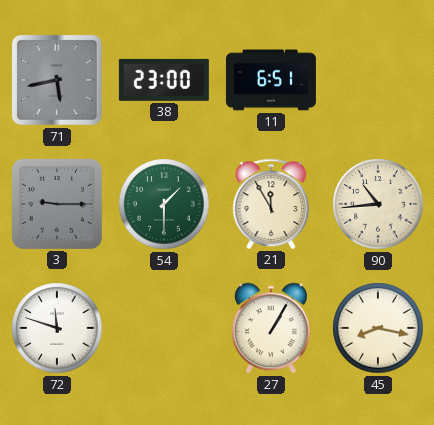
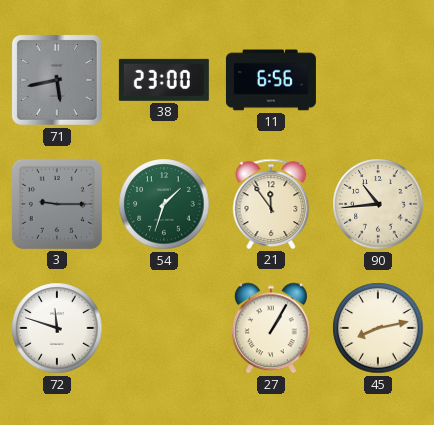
11: 6:51 -> 6:56
54: 1:30 -> 1:33
21: 11:55 -> 11:54
45: 8:17 -> 8:13
